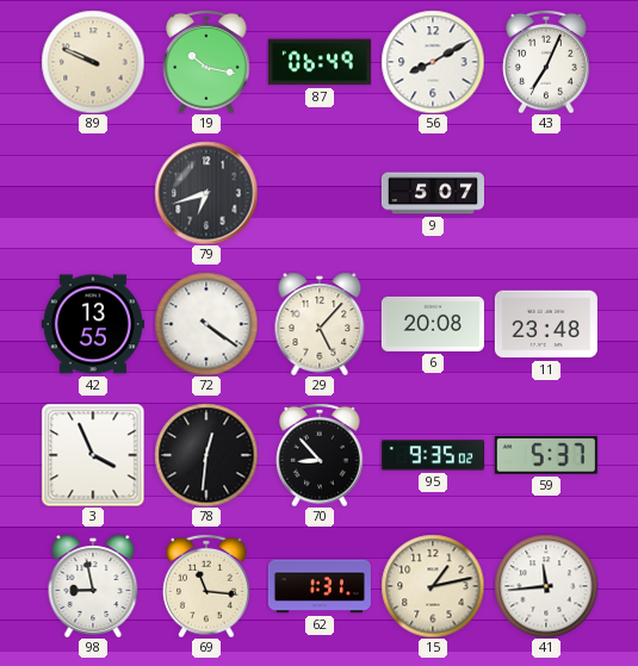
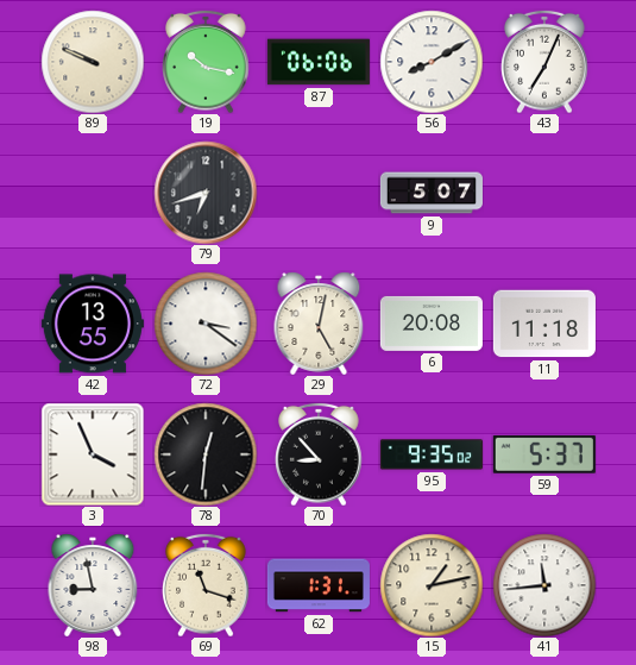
87: 06:49 -> 06:06
72: 4:21 -> 3:21
29: 5:07 -> 5:02
11: 23:48 -> 11:18
69: 11:16 -> 11:18
